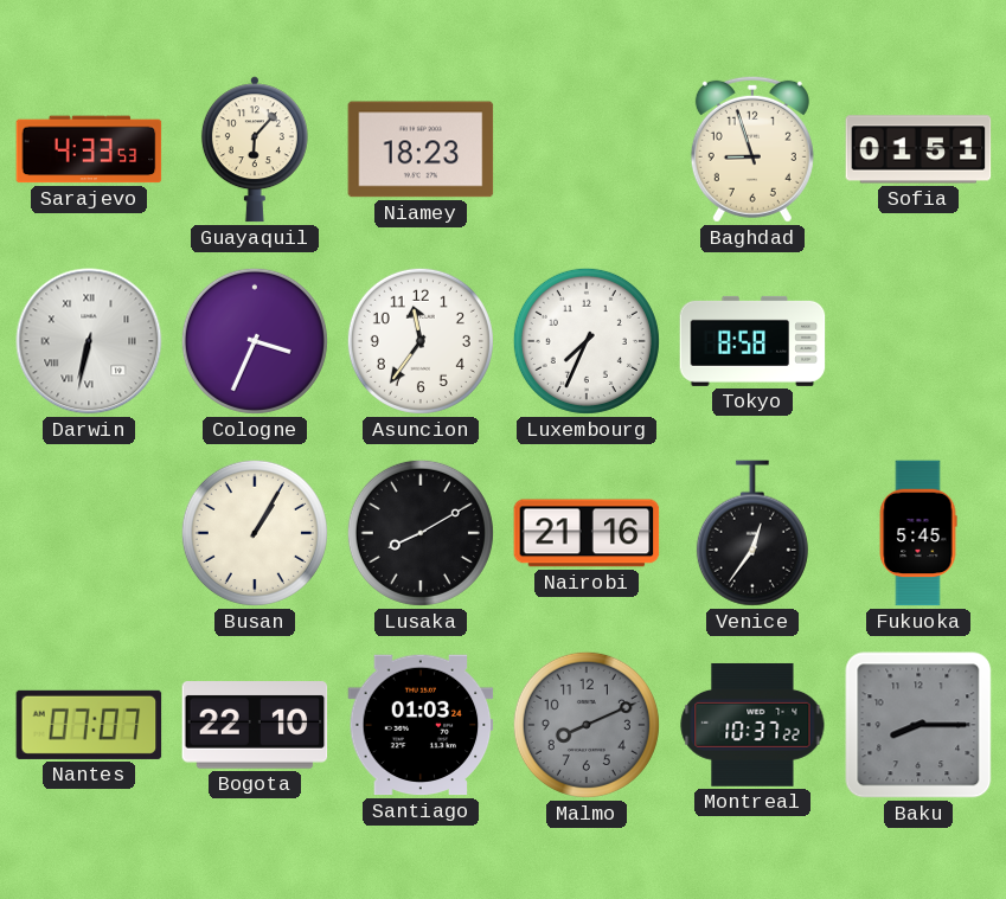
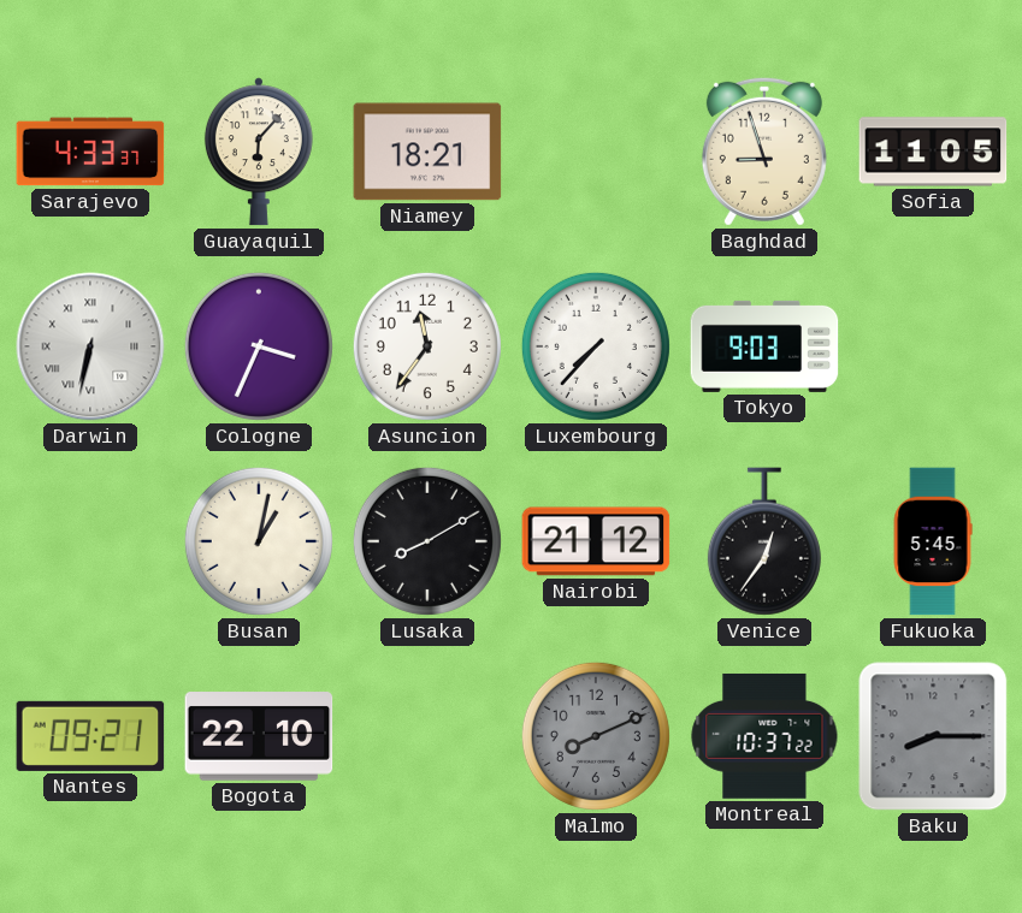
Sarajevo: 4:33:53 -> 4:33:37
Niamey: 18:23 -> 18:21
Sofia: 01:51 -> 11:05
Luxembourg: 7:34 -> 7:37
Tokyo: 8:58 -> 9:03
Busan: 1:05 -> 1:02
Nairobi: 21:16 -> 21:12
Nantes: 07:07 -> 09:21
Santiago: 01:03 -> none
